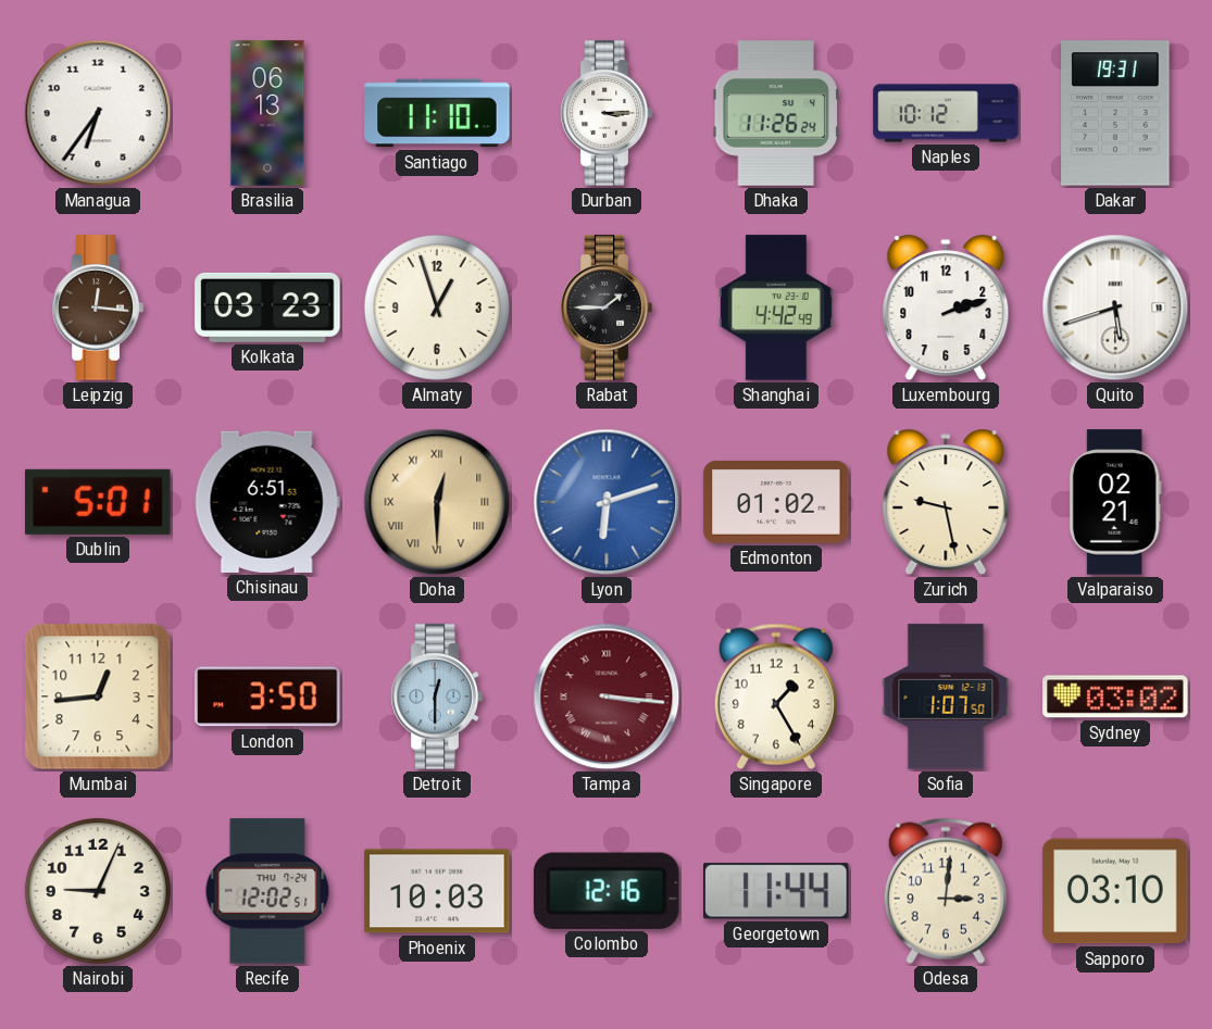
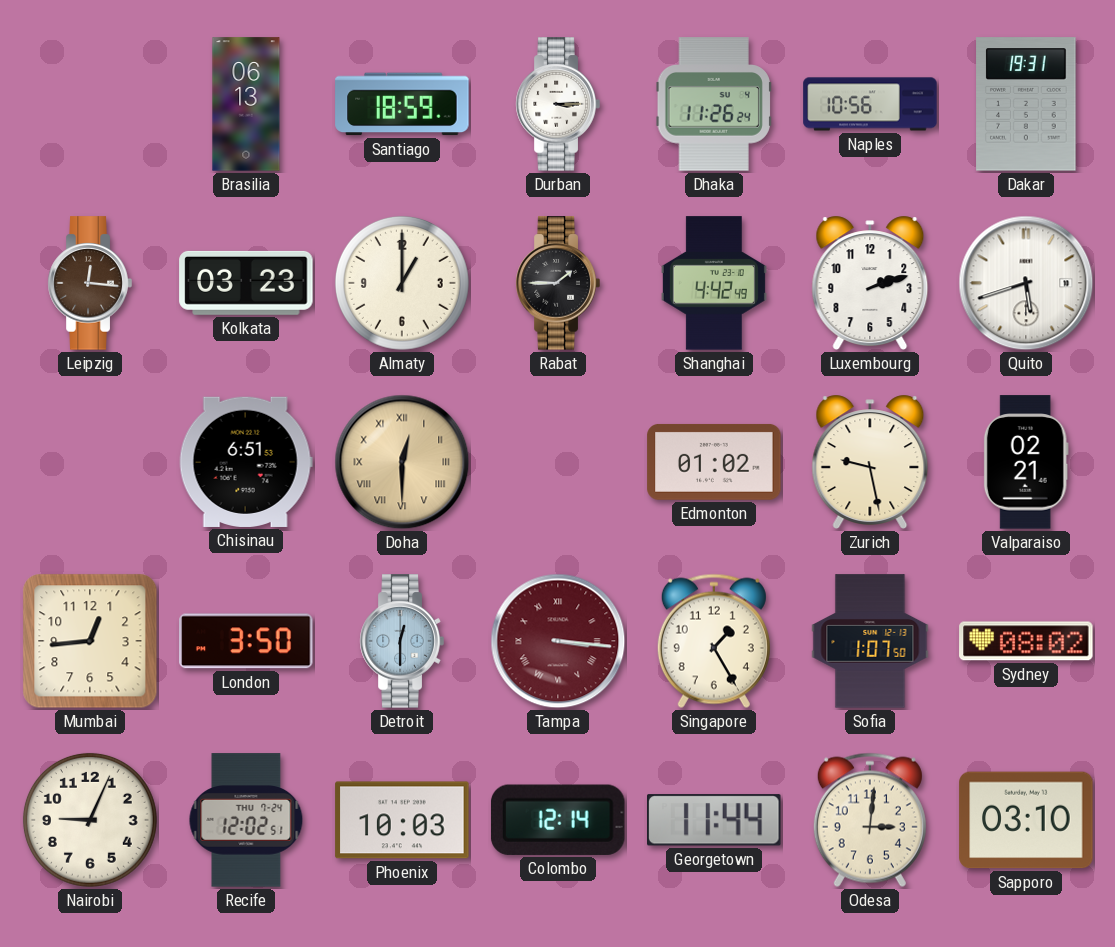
Managua: 6:36 -> none
Santiago: 11:10 -> 18:59
Naples: 10:12 -> 10:56
Almaty: 12:57 -> 1:00
Dublin: 5:01 -> none
Lyon: 6:12 -> none
Sydney: 03:02 -> 08:02
Colombo: 12:16 -> 12:14
